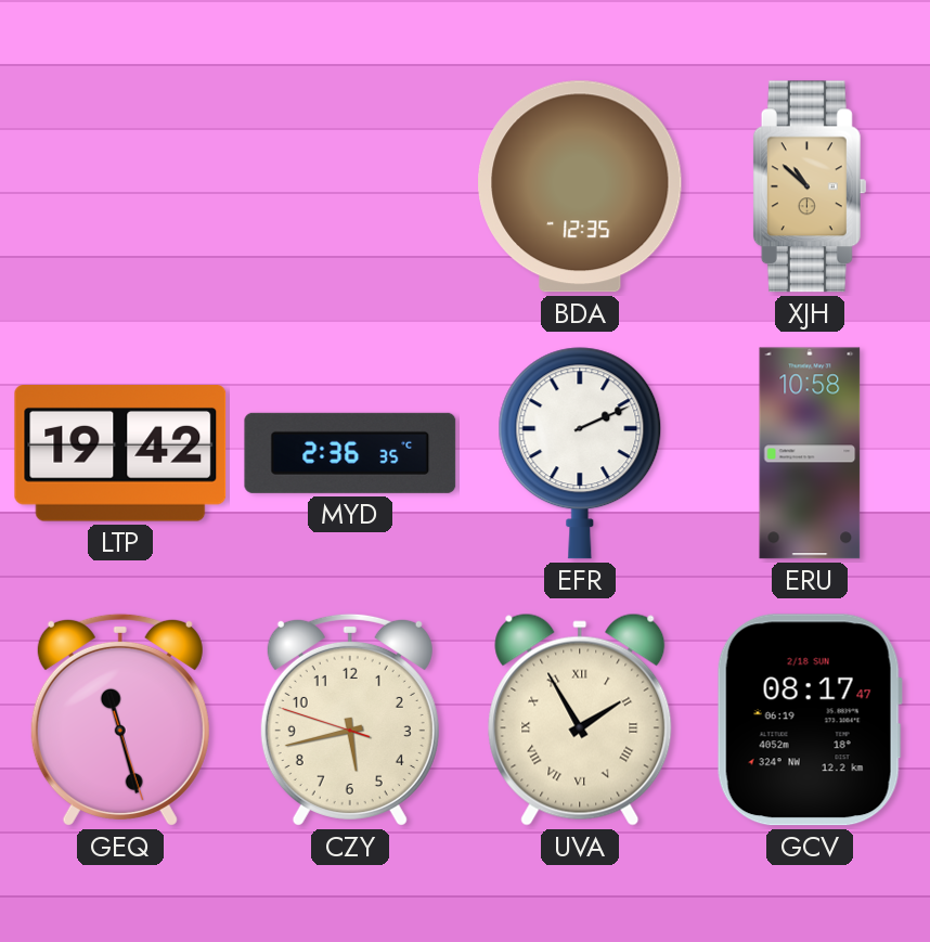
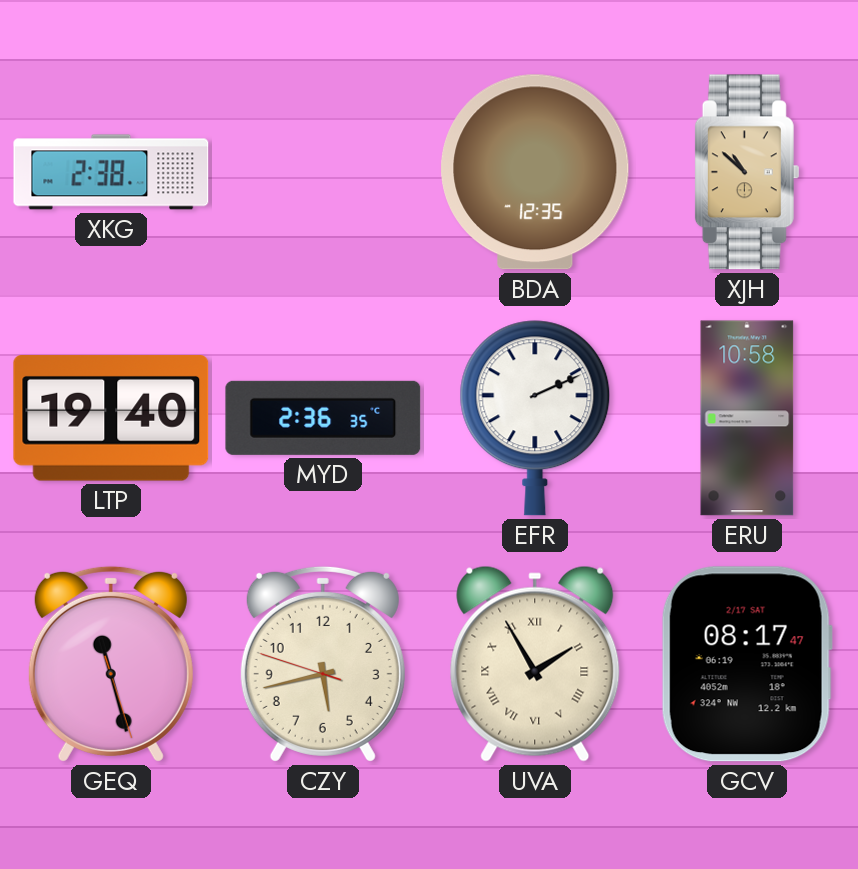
XKG: none -> 2:38
LTP: 19:42 -> 19:40
GCV date: 2/18 SUN -> 2/17 SAT
